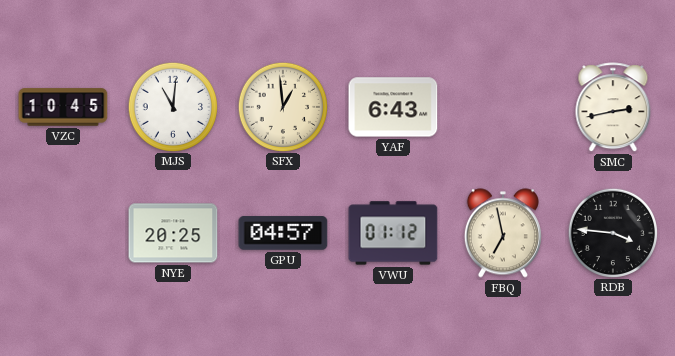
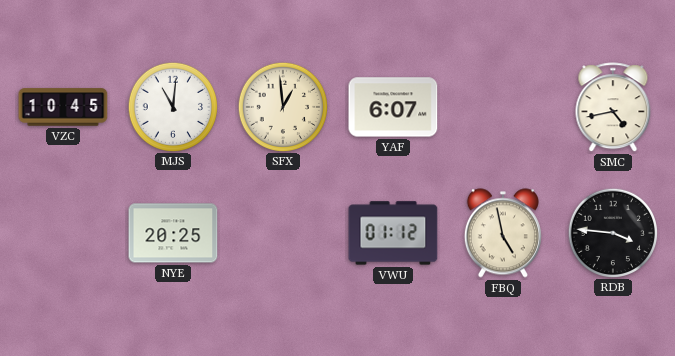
YAF: 6:43 -> 6:07
SMC: 2:43 -> 4:43
GPU: 04:57 -> none
FBQ: 6:58 -> 4:58
